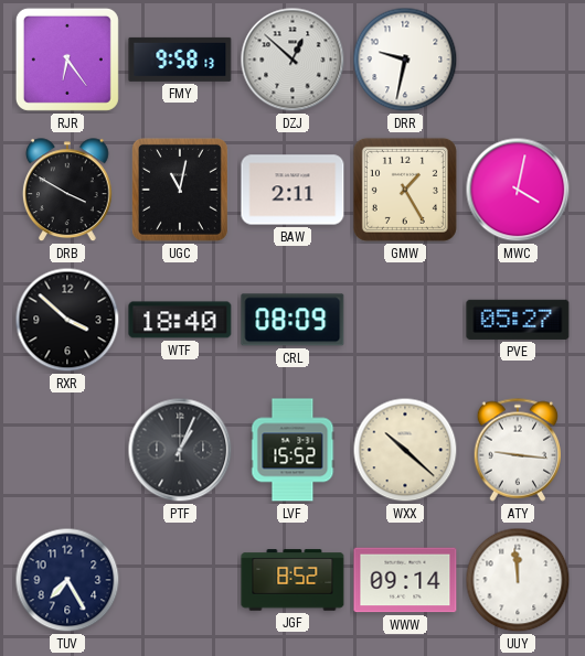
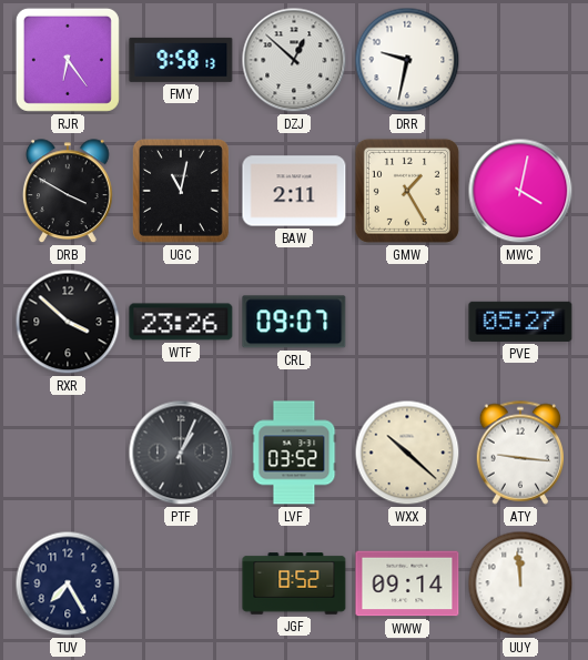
WTF: 18:40 -> 23:26
CRL: 08:09 -> 09:07
LVF: 15:52 -> 03:52
